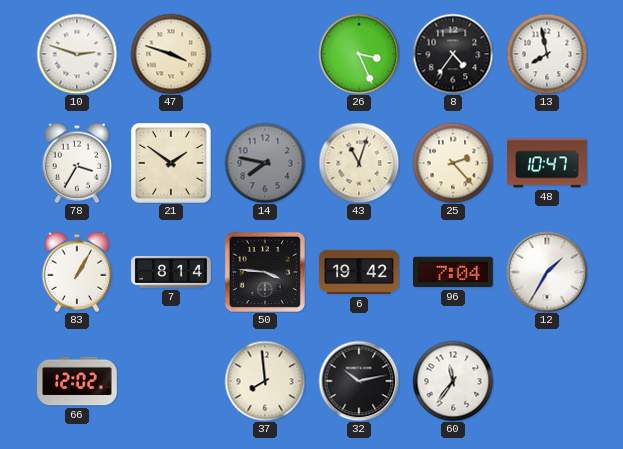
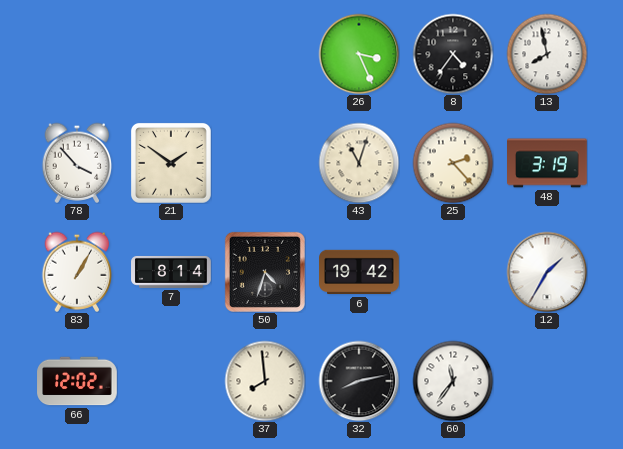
10: 2:48 -> none
47: 3:48 -> none
78: 3:35 -> 3:53
14: 7:47 -> none
48: 10:47 -> 3:19
50: 3:46 -> 4:33
96: 7:04 -> none
32: 10:13 -> 8:13
